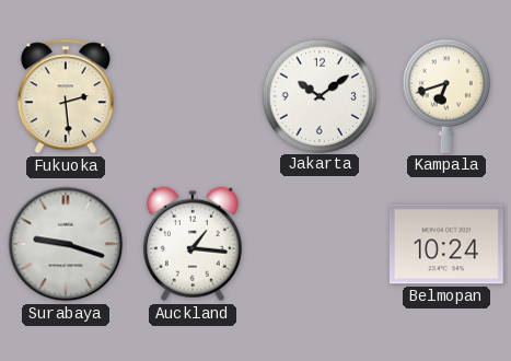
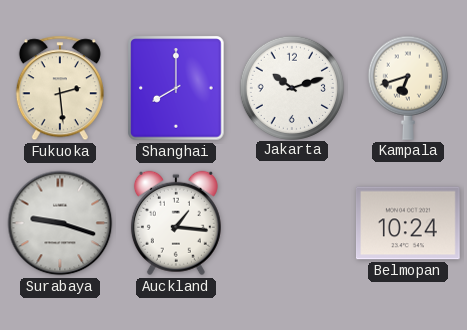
Shanghai: none -> 8:00
Jakarta: 10:09 -> 10:12
